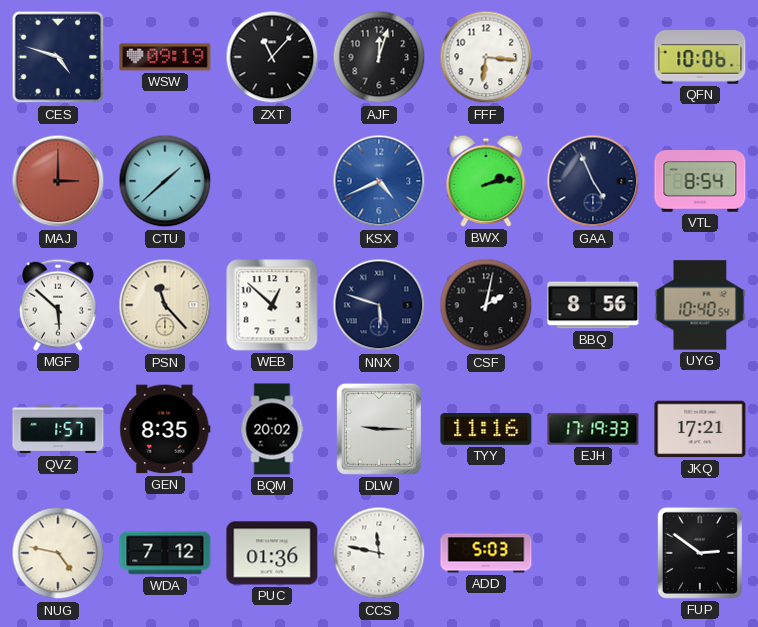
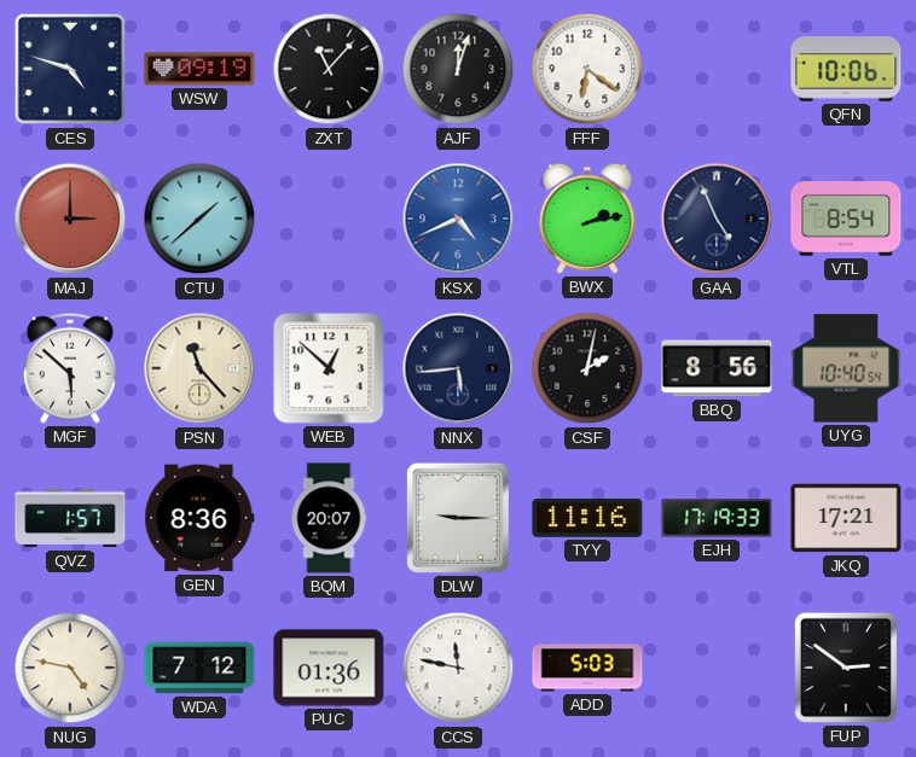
FFF: 6:16 -> 6:21
NNX: 5:48 -> 5:44
GEN: 8:35 -> 8:36
BQM: 20:02 -> 20:07
